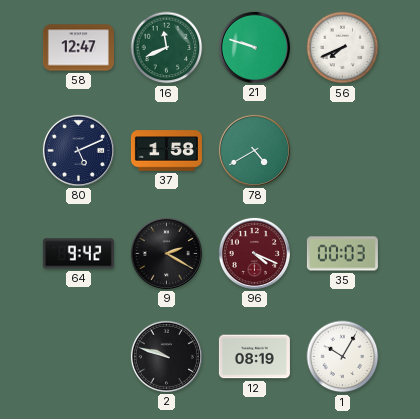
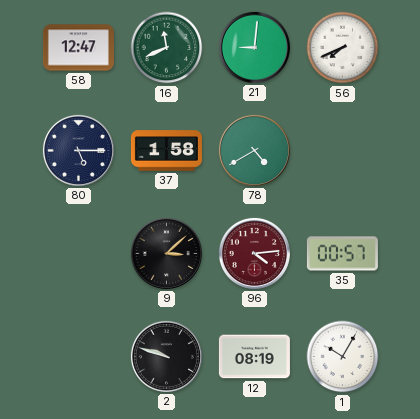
21: 9:48 -> 9:01
80: 5:11 -> 5:15
64: 9:42 -> none
9: 2:20 -> 3:08
96: 4:19 -> 4:14
35: 00:03 -> 00:57
